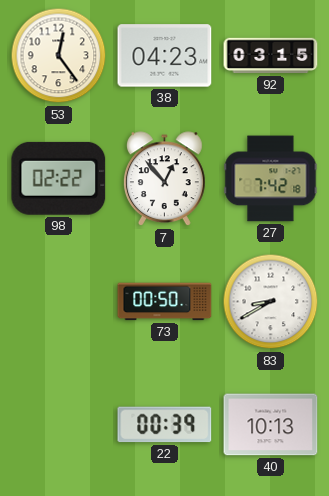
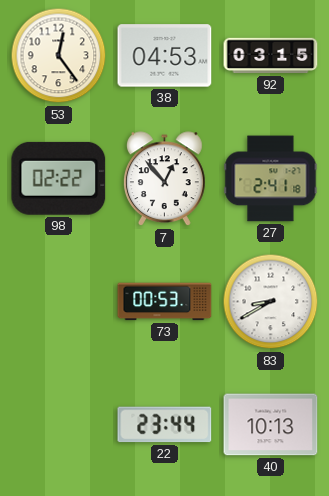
38: 04:23 -> 04:53
27: 7:42 -> 2:41
73: 00:50 -> 00:53
22: 00:39 -> 23:44
